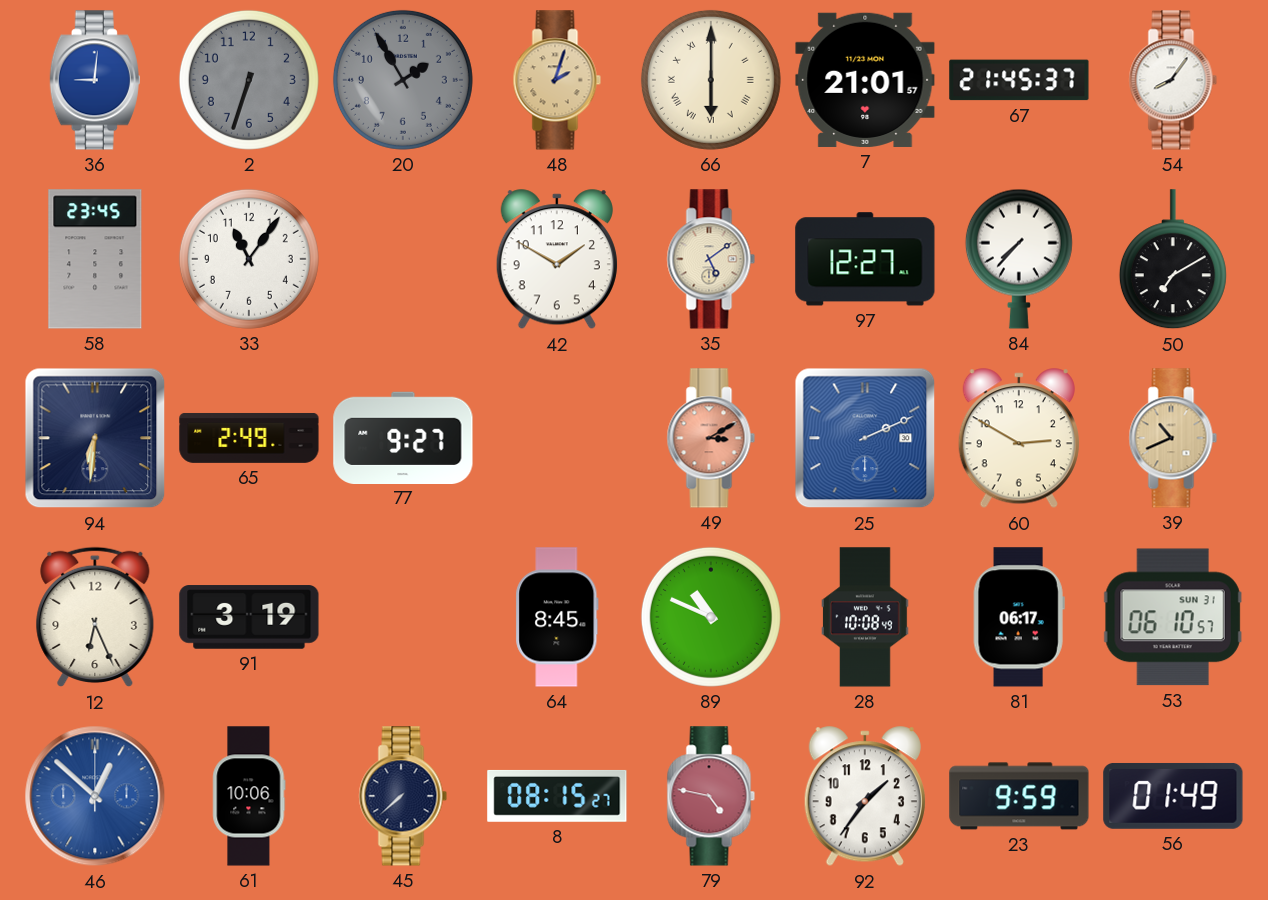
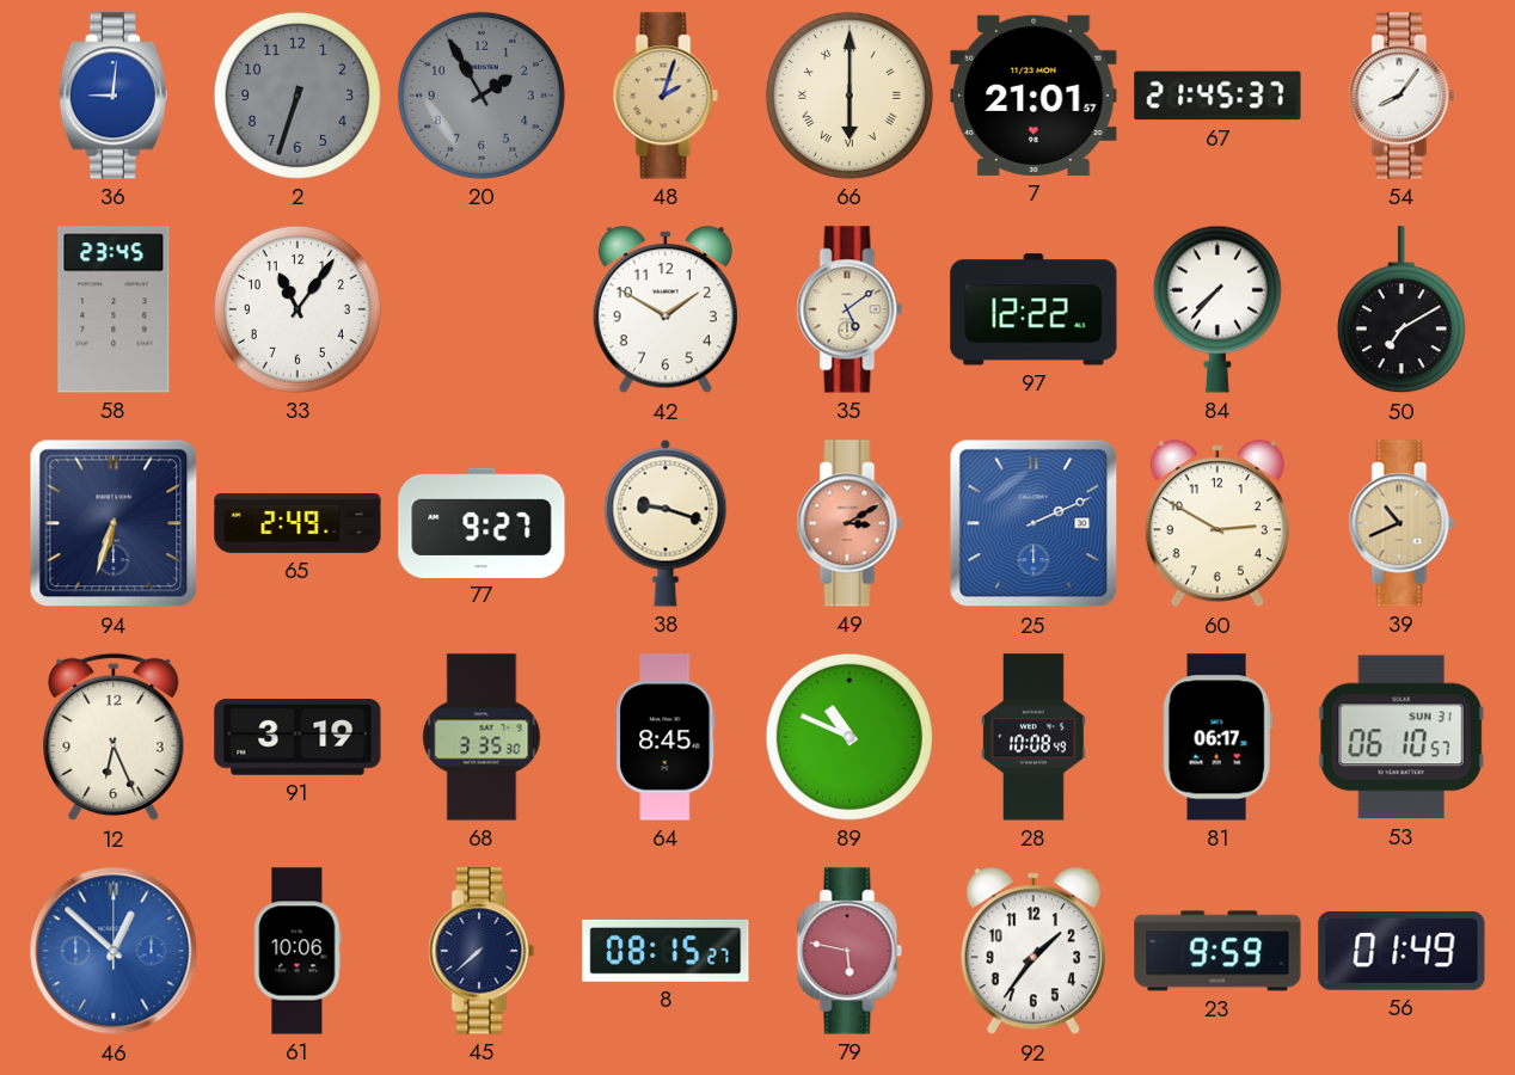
97: 12:27 -> 12:22
94: 6:31 -> 6:33
38: none -> 9:18
68: none -> 3:35
79: 4:47 -> 5:47
